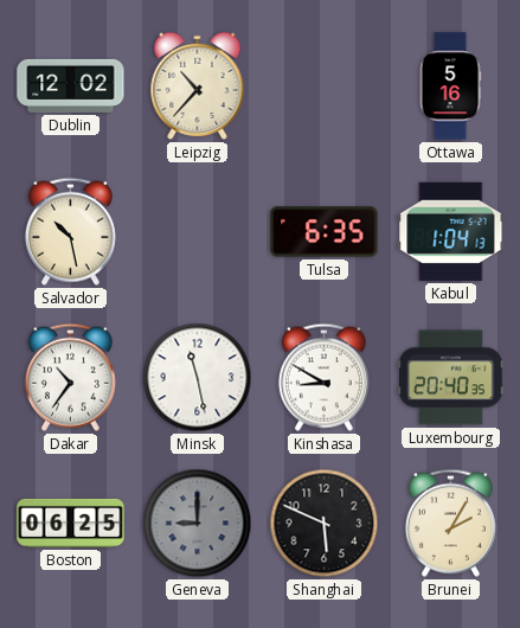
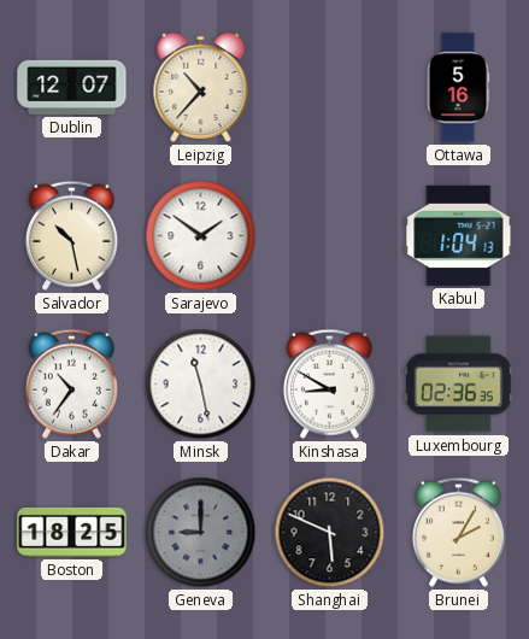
Dublin: 12:02 -> 12:07
Sarajevo: none -> 1:51
Tulsa: 6:35 -> none
Luxembourg: 20:40 -> 02:36
Boston: 06:25 -> 18:25
